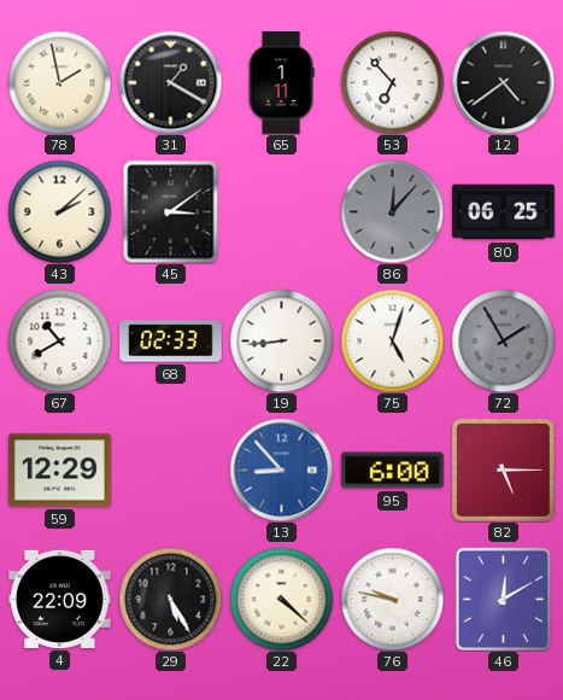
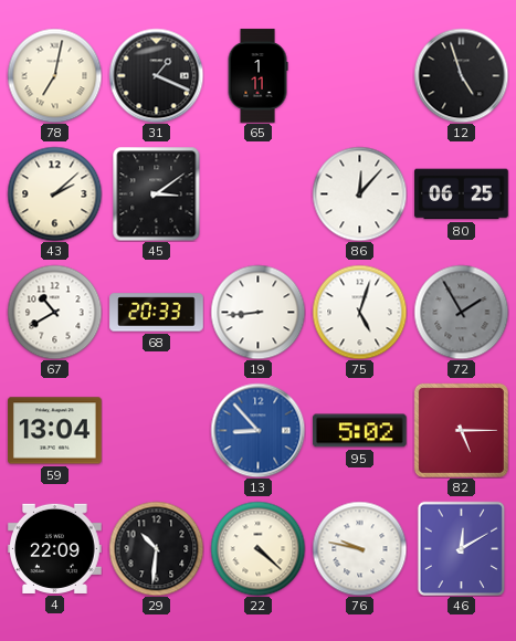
78: 1:58 -> 7:02
31: 1:20 -> 1:19
53: 6:53 -> none
12: 4:39 -> 4:57
86 dial: grey -> white
68: 02:33 -> 20:33
59: 12:29 -> 13:04
95: 6:00 -> 5:02
29: 5:25 -> 10:31
